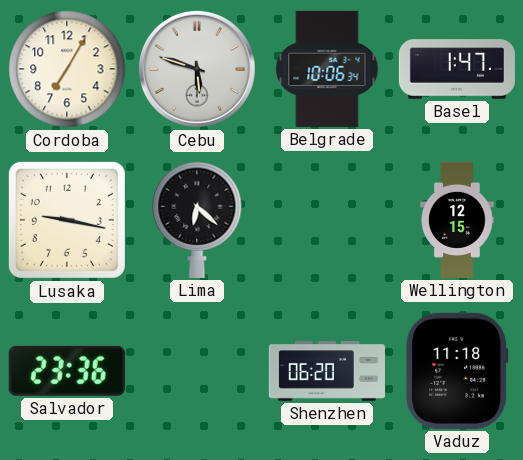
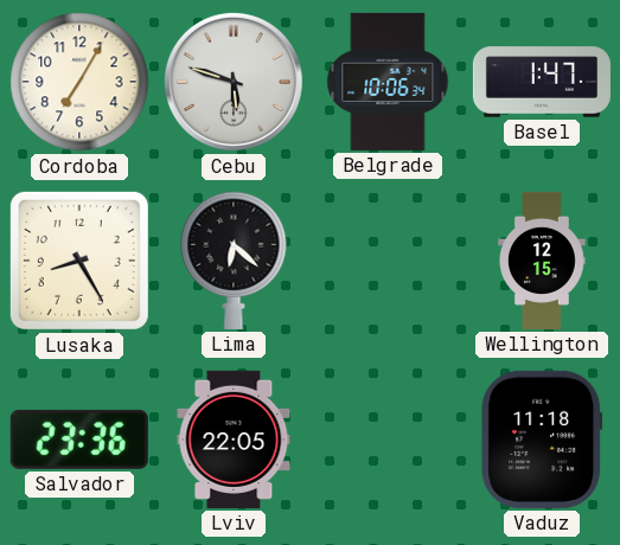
Lusaka: 9:17 -> 8:25
Lviv: none -> 22:05
Shenzhen: 06:20 -> none
